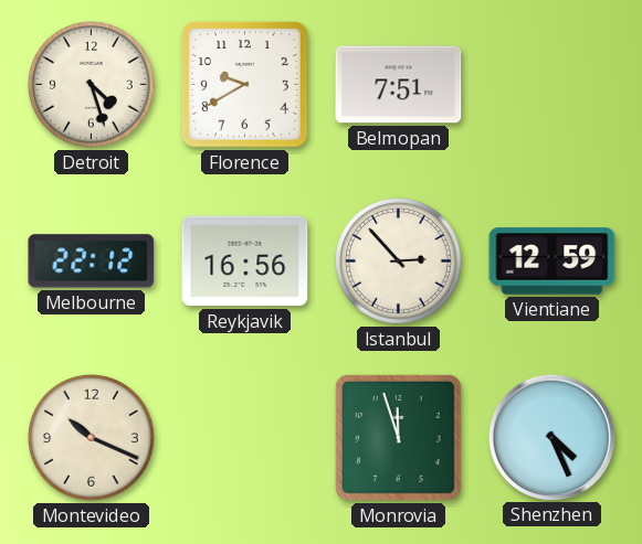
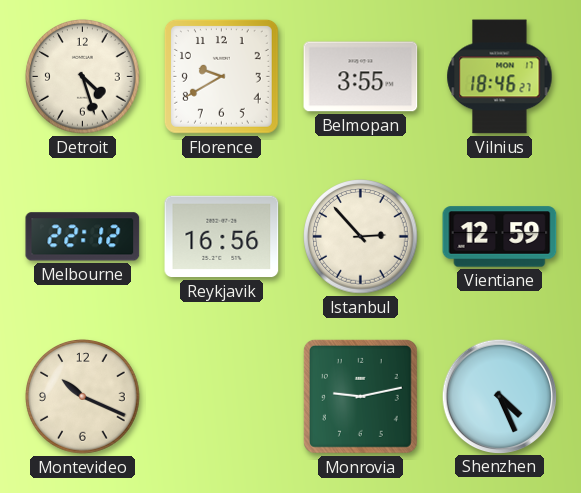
Belmopan: 7:51 -> 3:55
Vilnius: none -> 18:46
Monrovia: 11:57 -> 9:13
